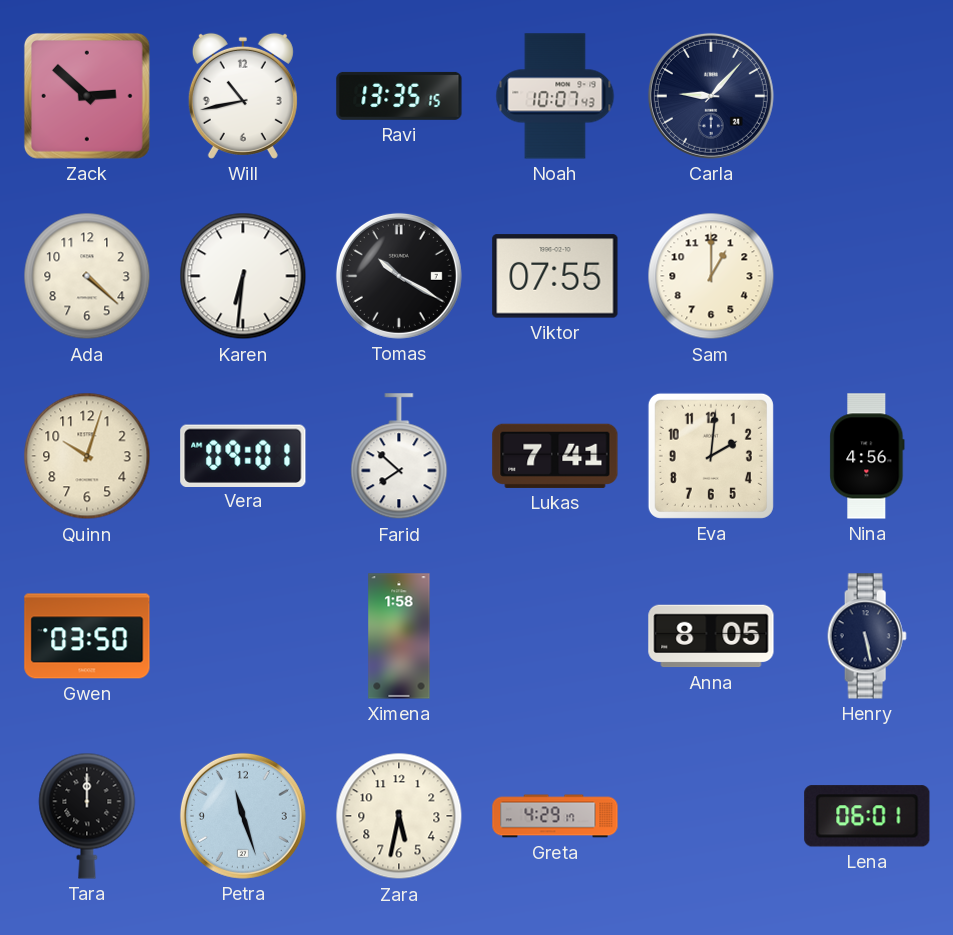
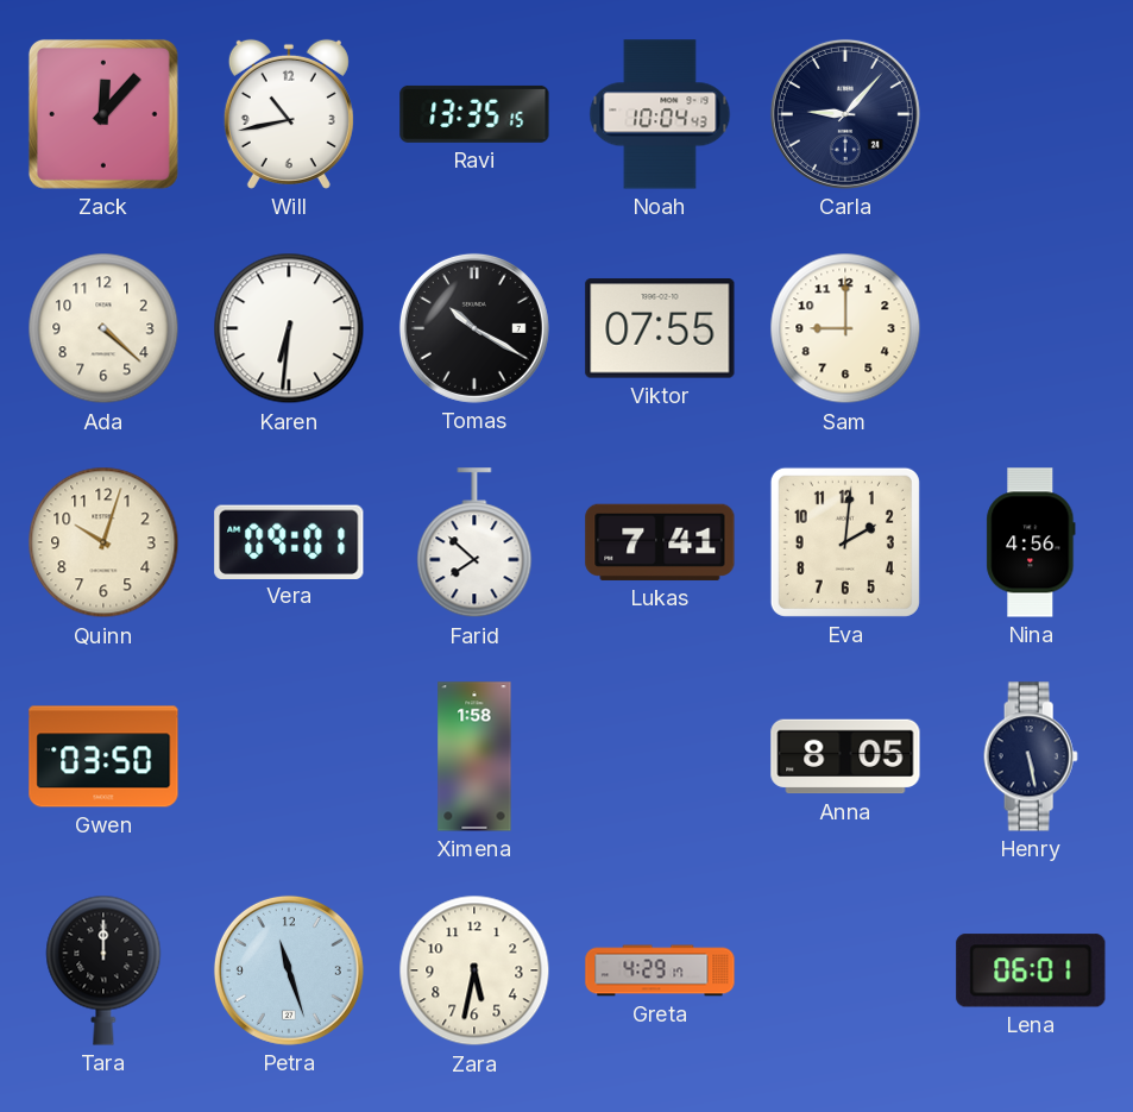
Zack: 2:52 -> 12:07
Noah: 10:07 -> 10:04
Sam: 1:00 -> 9:00
